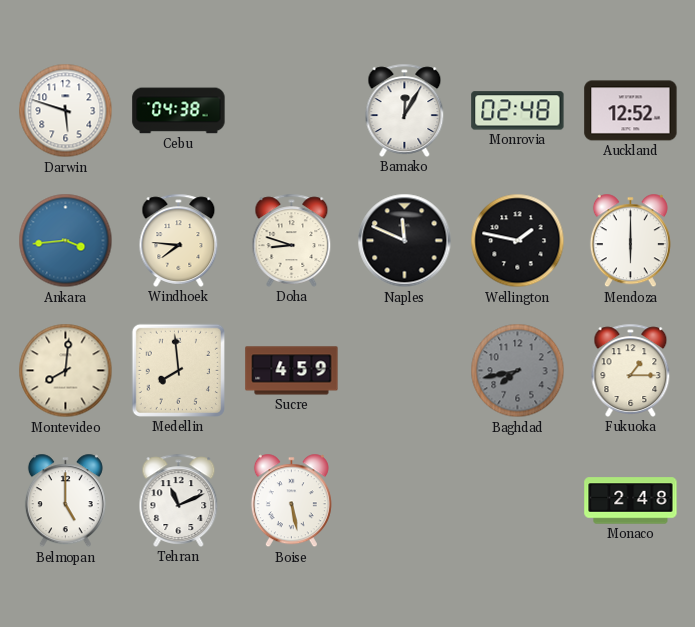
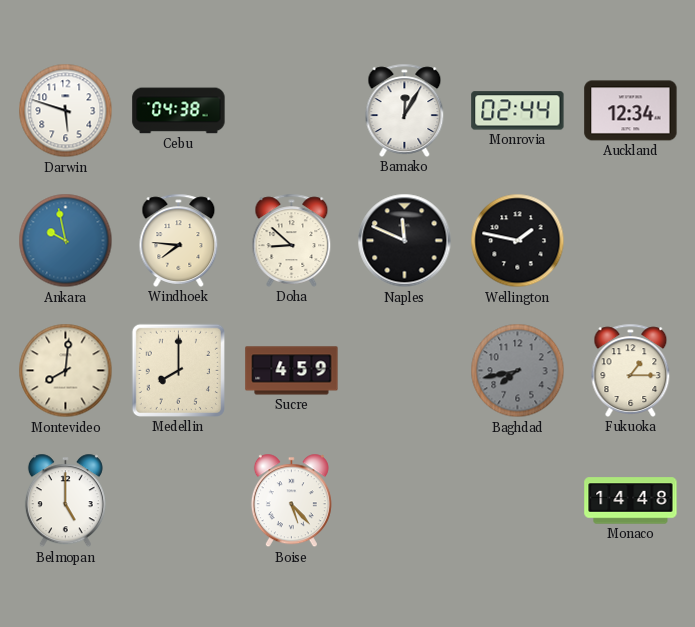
Monrovia: 02:48 -> 02:44
Auckland: 12:52 -> 12:34
Ankara: 3:44 -> 9:58
Doha: 8:48 -> 8:52
Mendoza: 6:00 -> none
Medellin: 7:59 -> 8:00
Tehran: 11:11 -> none
Boise: 5:28 -> 5:23
Monaco: 2:48 -> 14:48
